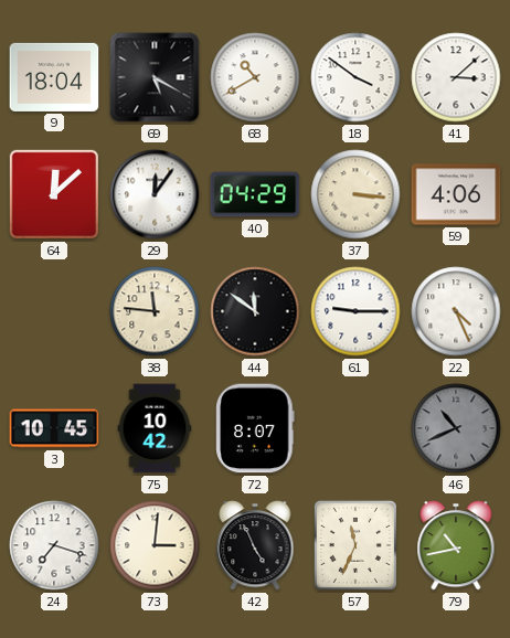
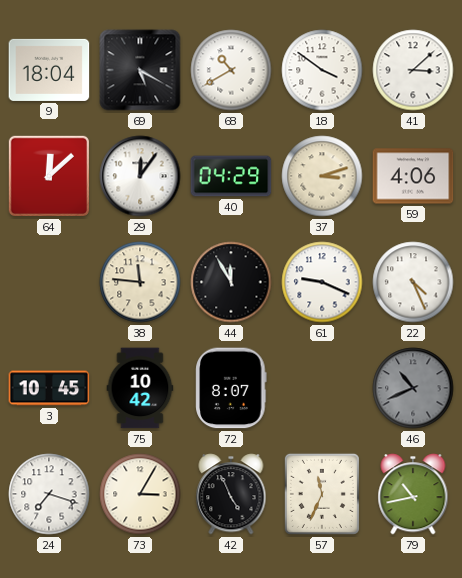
37: 3:16 -> 3:12
44: 11:51 -> 11:55
61: 9:15 -> 9:19
73: 3:01 -> 3:05
